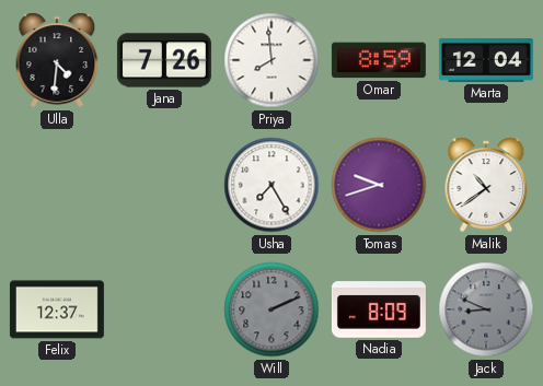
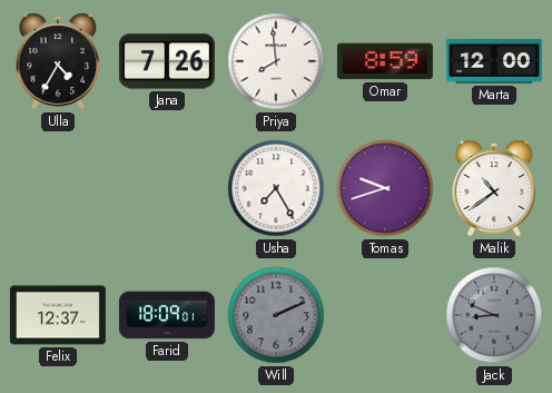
Ulla: 4:31 -> 4:35
Marta: 12:04 -> 12:00
Farid: none -> 18:09
Nadia: 8:09 -> none
